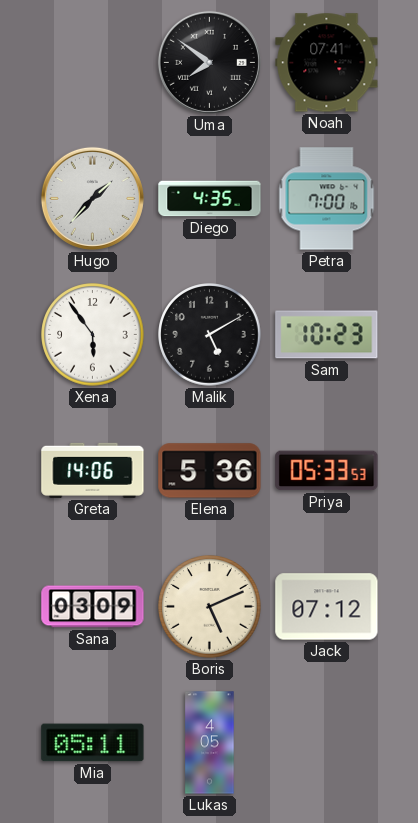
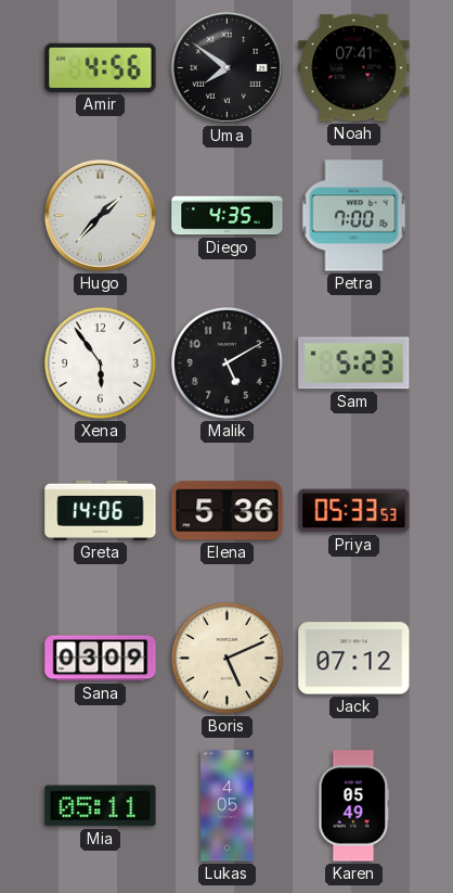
Amir: none -> 4:56
Sam: 10:23 -> 5:23
Karen: none -> 05:49
